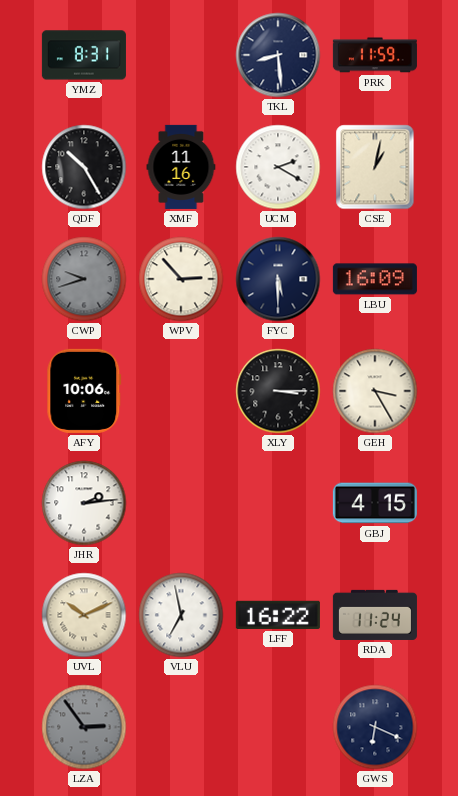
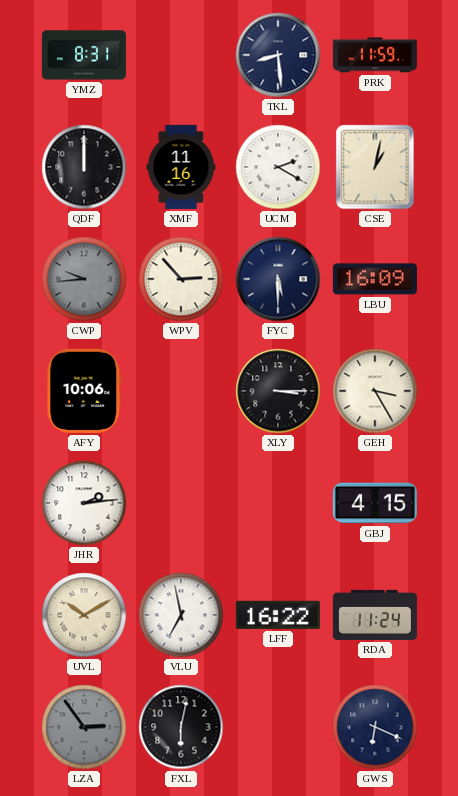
QDF: 10:25 -> 12:00
CWP: 9:42 -> 9:44
UVL: 10:11 -> 10:10
FXL: none -> 6:02
